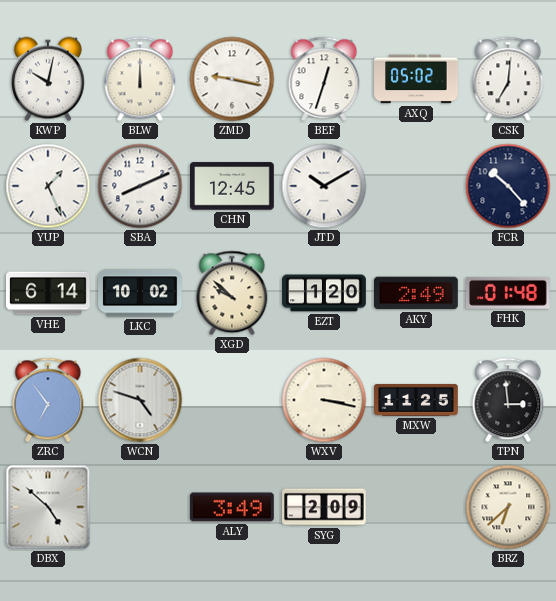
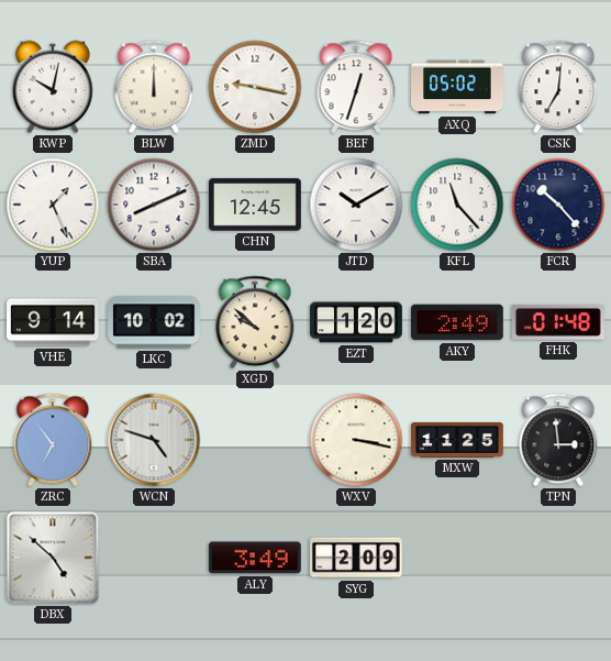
KFL: none -> 11:23
VHE: 6:14 -> 9:14
BRZ: 6:38 -> none
